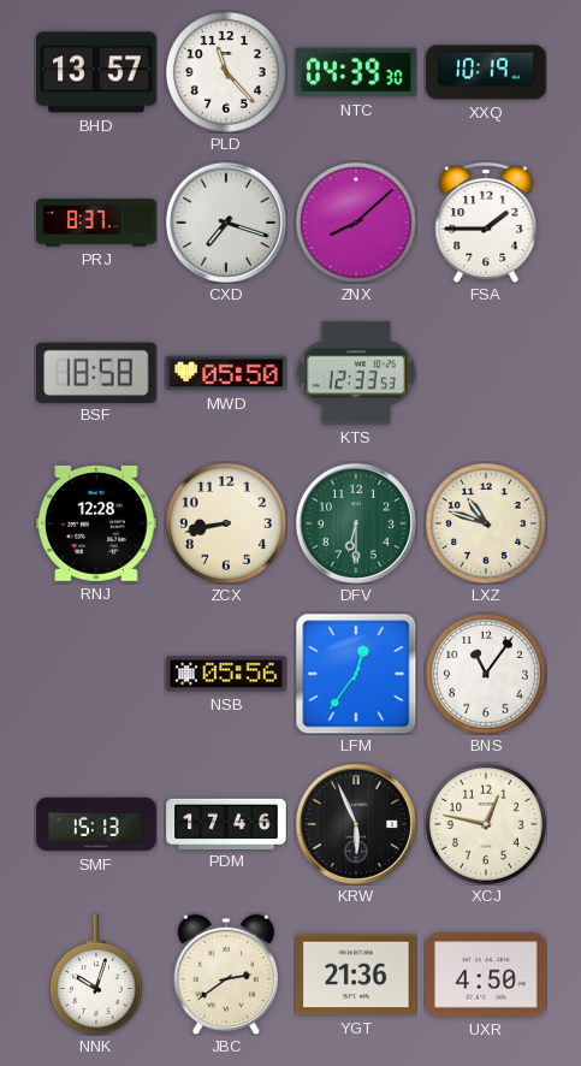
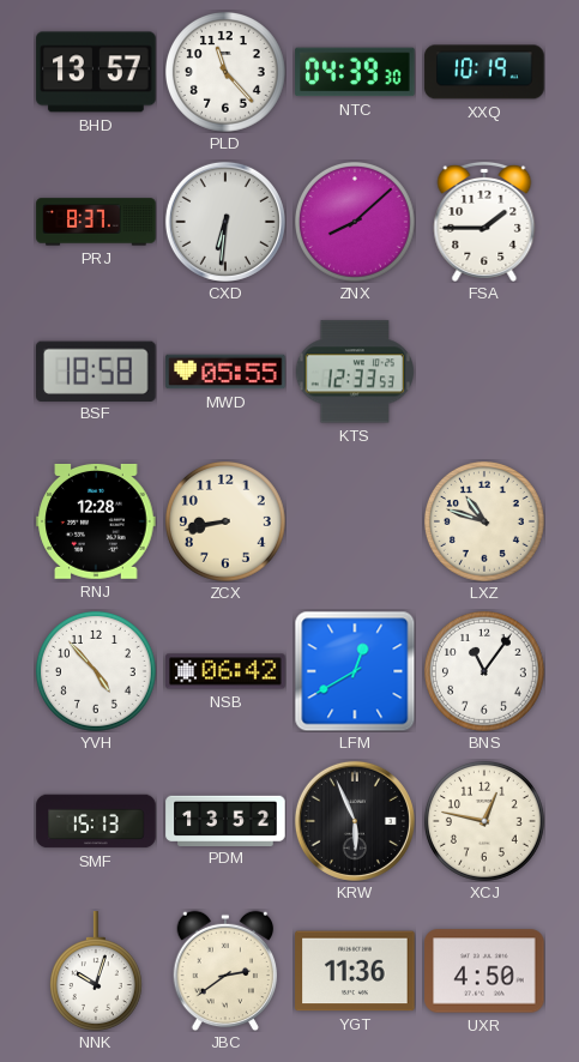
CXD: 7:18 -> 6:31
MWD: 05:50 -> 05:55
DFV: 6:30 -> none
YVH: none -> 4:53
NSB: 05:56 -> 06:42
LFM: 12:36 -> 12:40
PDM: 17:46 -> 13:52
YGT: 21:36 -> 11:36
